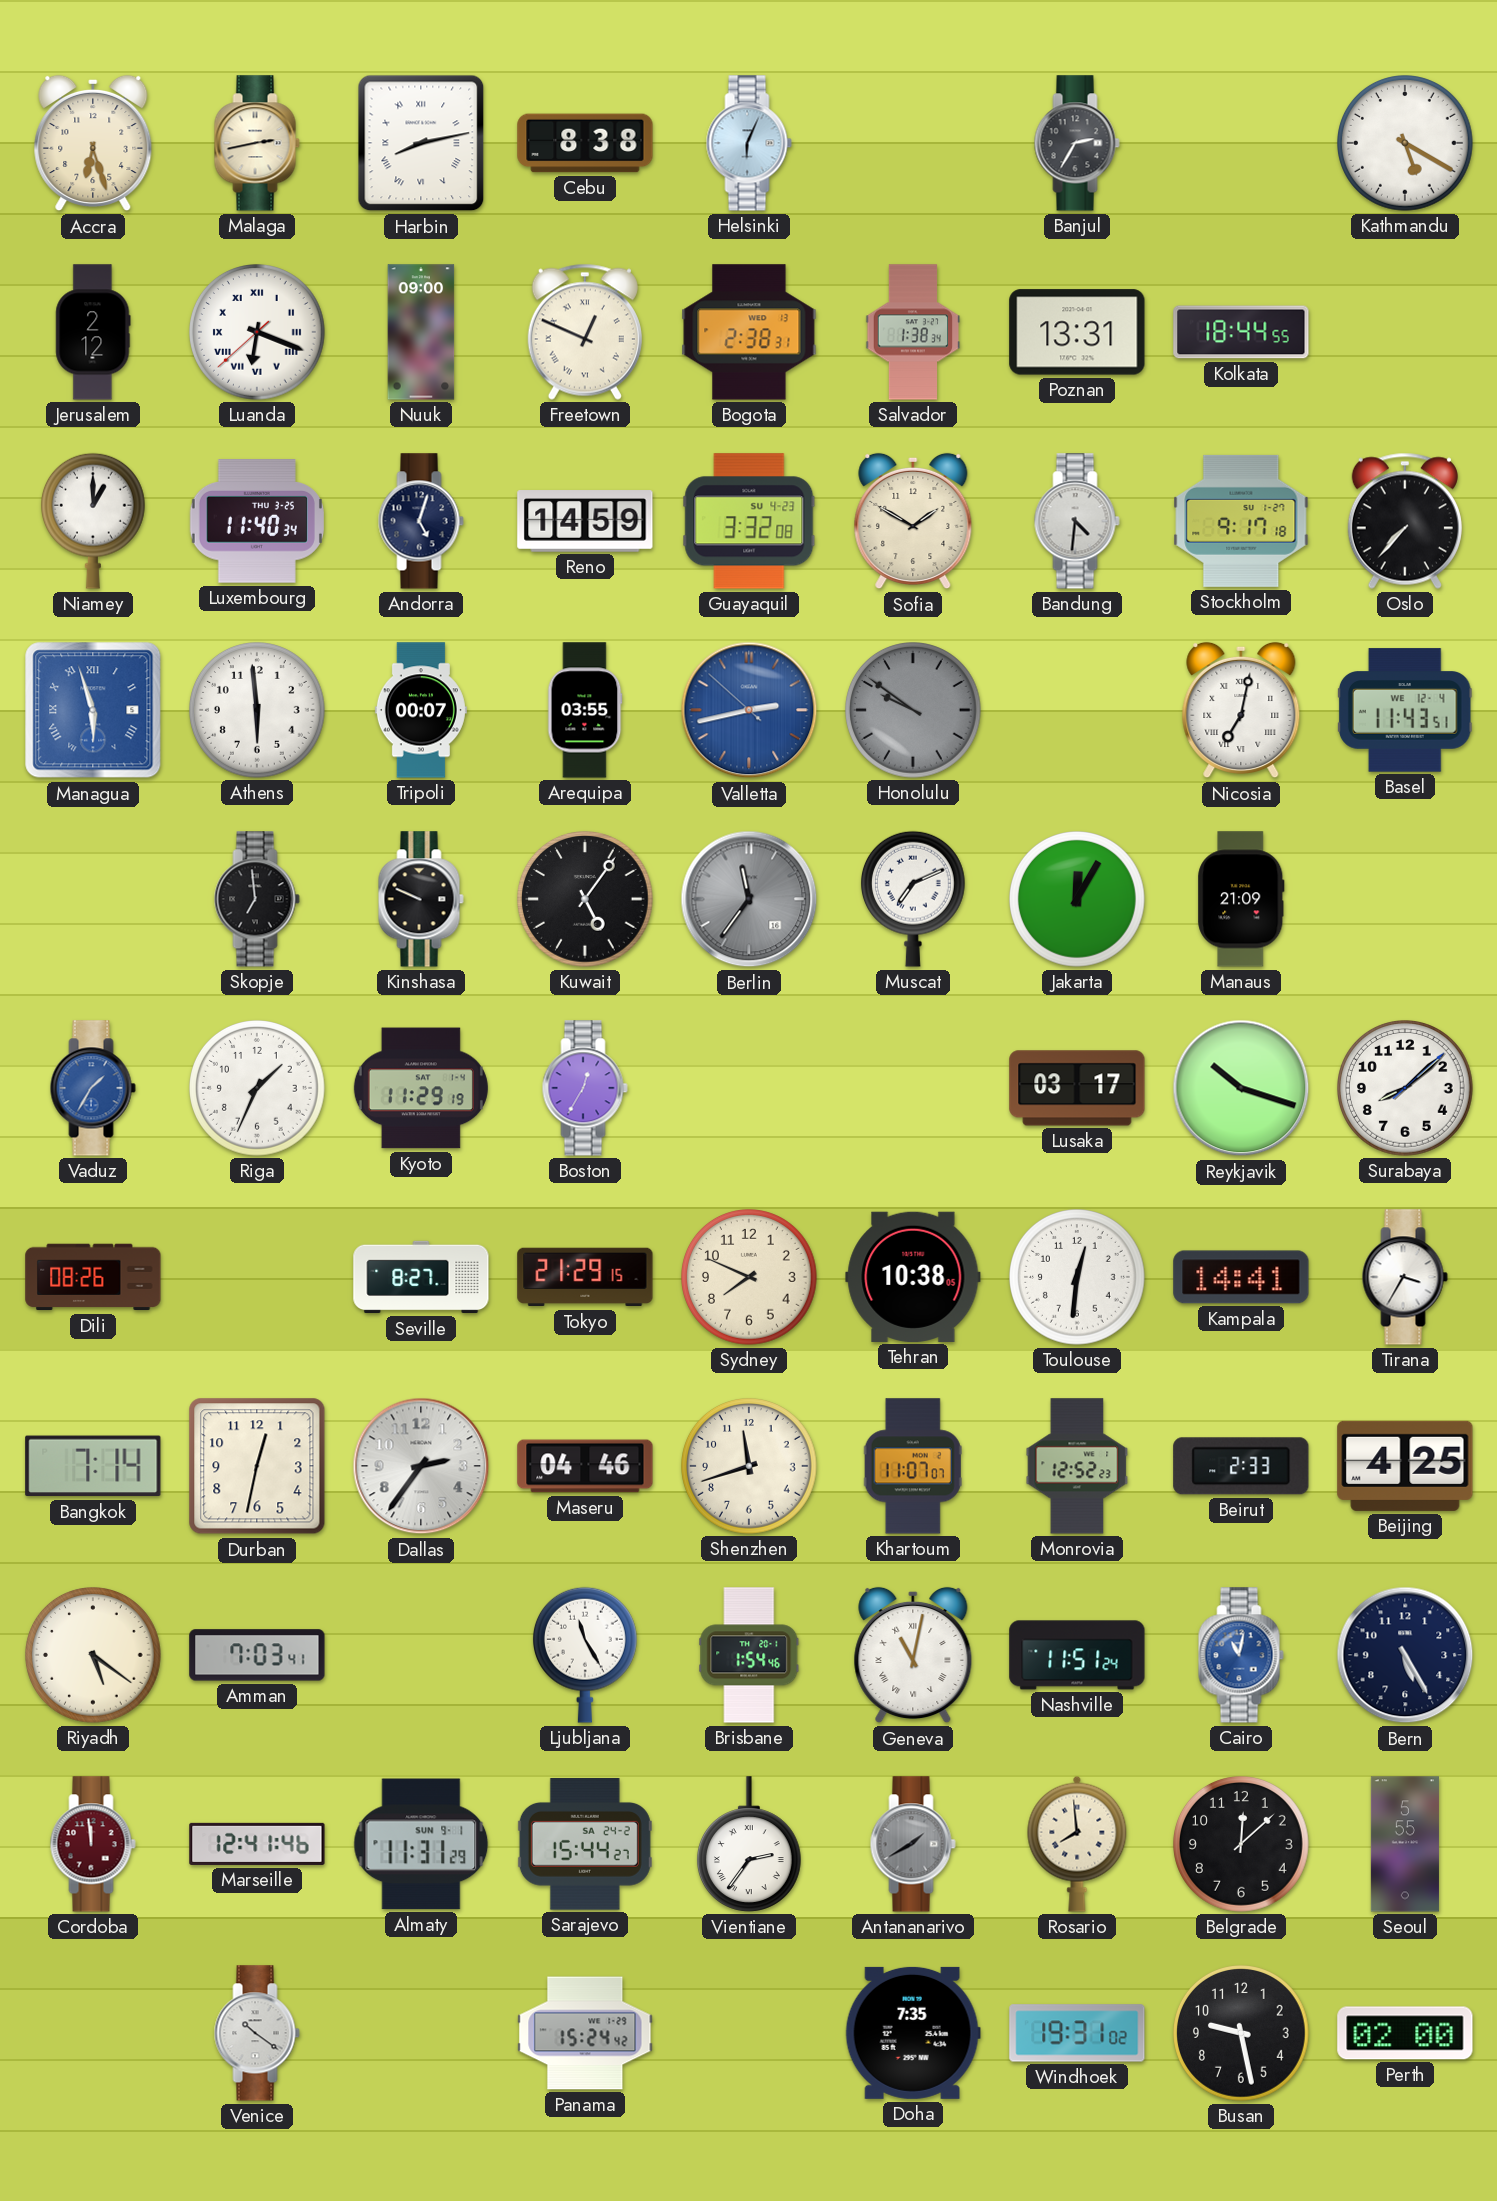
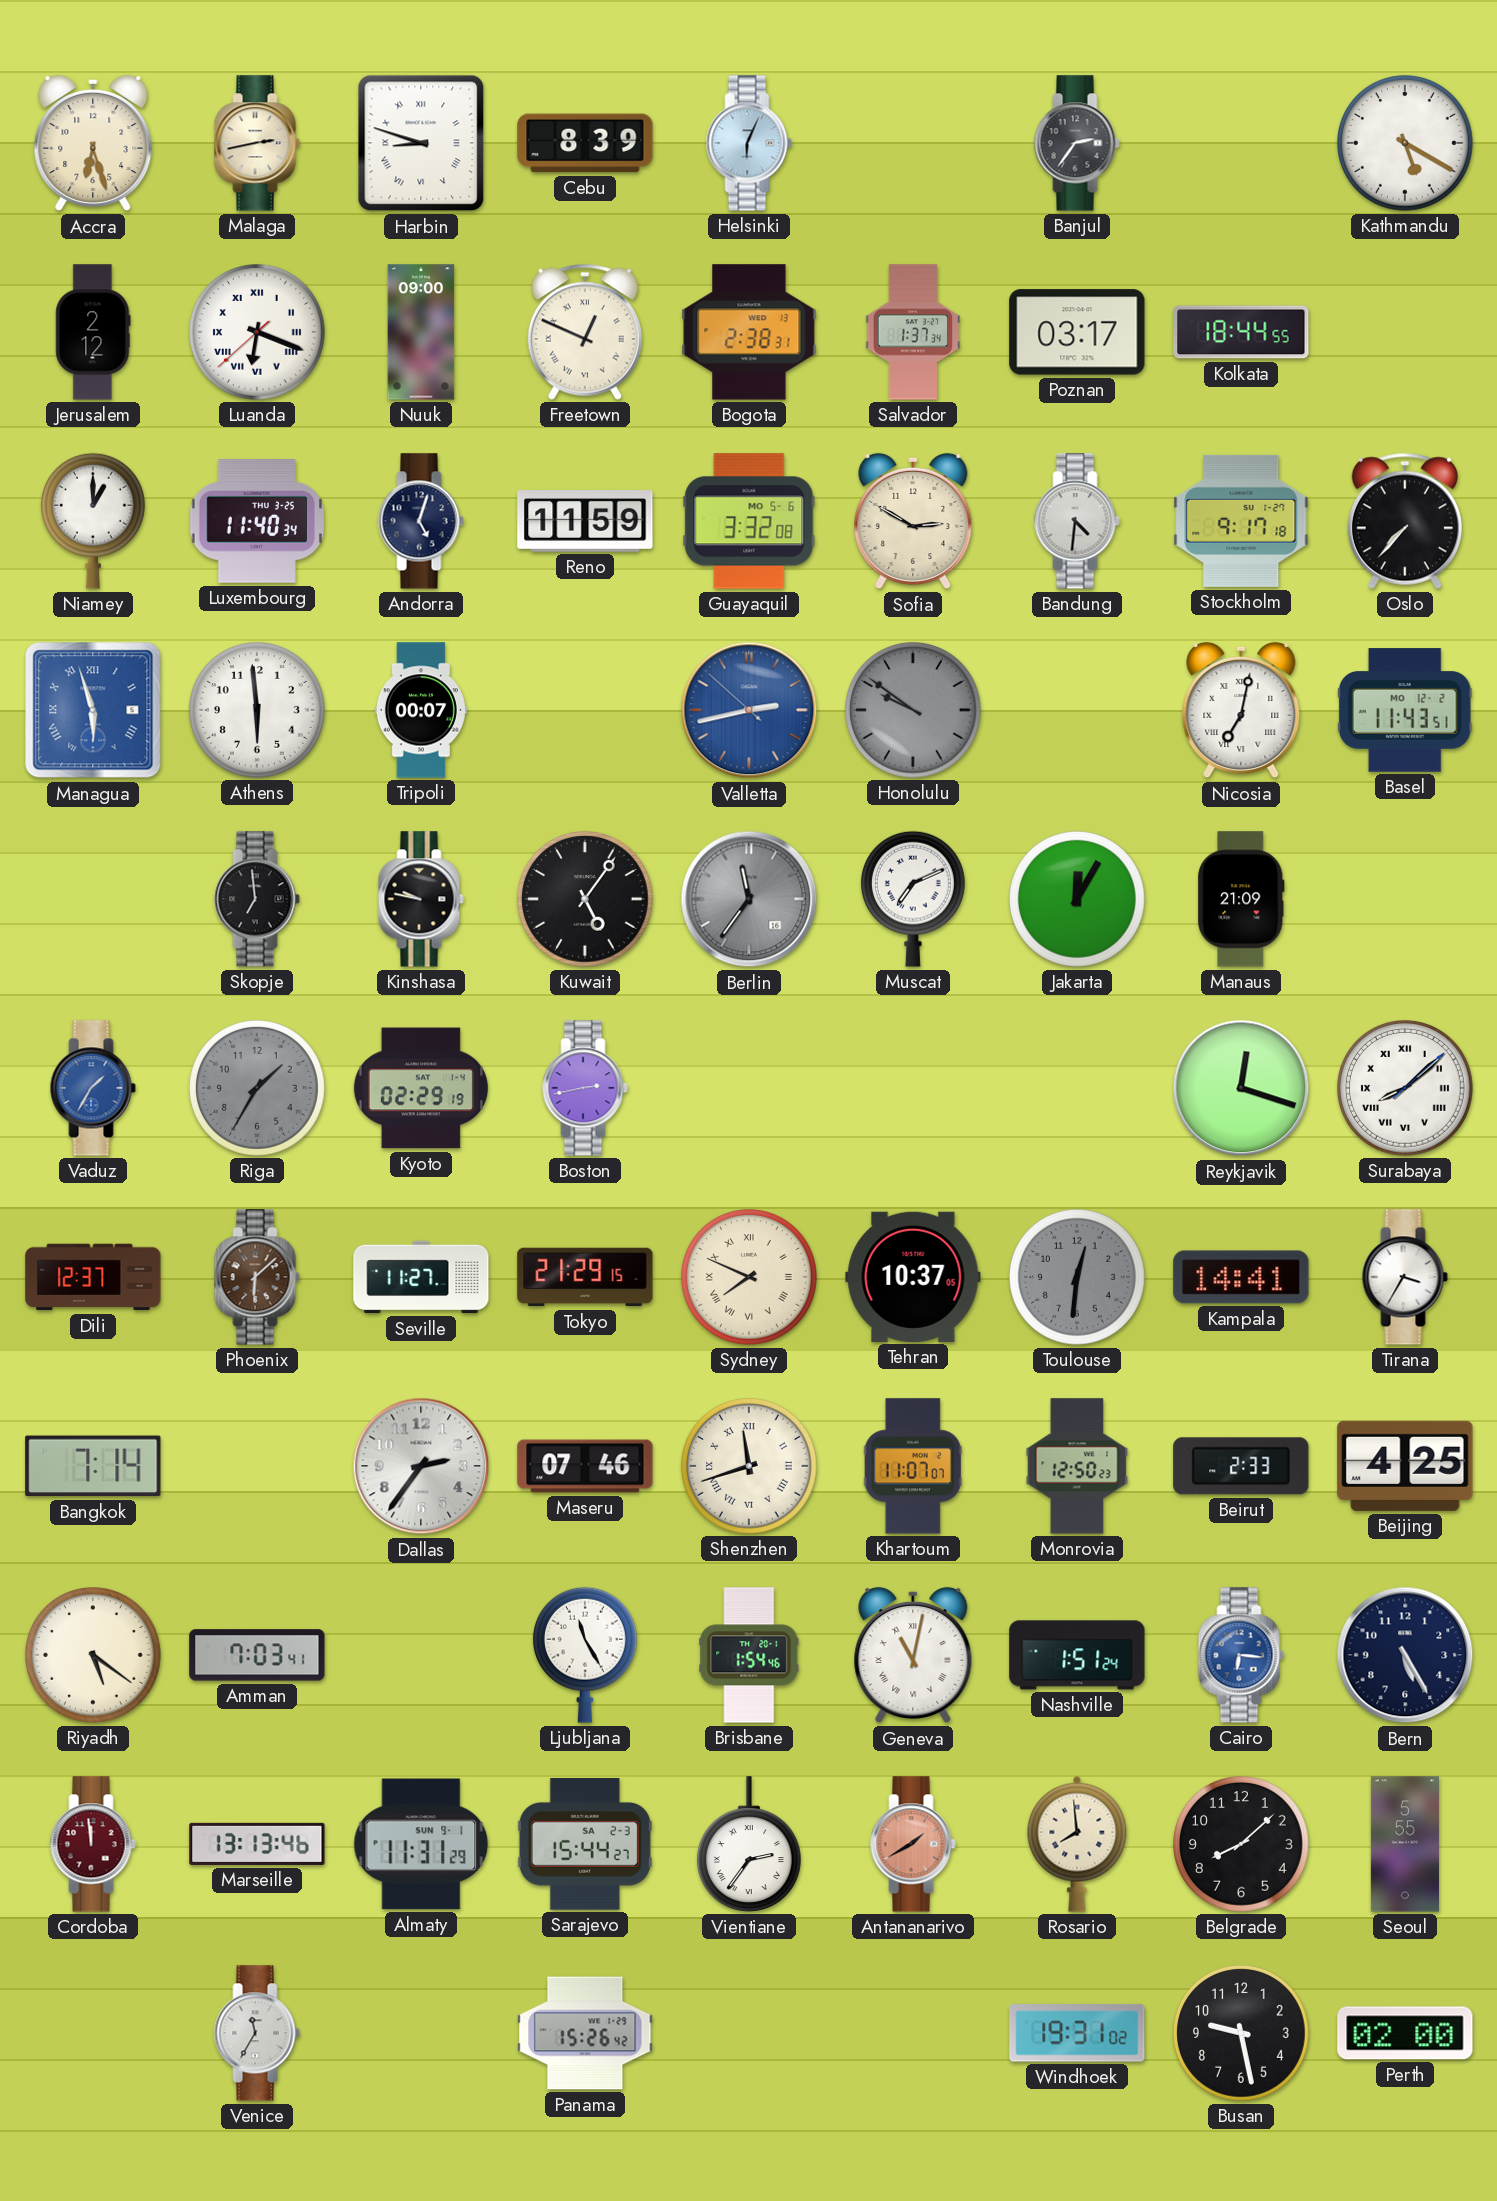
Harbin: 8:13 -> 8:48
Cebu: 8:38 -> 8:39
Banjul: 2:35 -> 2:36
Salvador: 1:38 -> 1:37
Poznan: 13:31 -> 03:17
Reno: 14:59 -> 11:59
Guayaquil date: SU 4-23 -> MO 5-6
Sofia: 1:50 -> 2:50
Arequipa: 03:55 -> none
Basel date: WE 12-4 -> MO 12-2
Kinshasa: 9:49 -> 9:47
Riga: 1:34 -> 1:35
Riga dial: white -> grey
Kyoto: 11:29 -> 02:29
Boston: 12:35 -> 2:43
Lusaka: 03:17 -> none
Reykjavik: 10:18 -> 12:18
Surabaya numerals: Arabic -> Roman
Dili: 08:26 -> 12:37
Phoenix: none -> 6:08
Seville: 8:27 -> 11:27
Sydney numerals: Arabic -> Roman
Tehran: 10:38 -> 10:37
Toulouse dial: white -> grey
Durban: 12:32 -> none
Maseru: 04:46 -> 07:46
Shenzhen numerals: Arabic -> Roman
Monrovia: 12:52 -> 12:50
Nashville: 11:51 -> 1:51
Cairo: 11:02 -> 6:16
Marseille: 12:41 -> 13:13
Sarajevo date: SA 24-2 -> SA 2-3
Antananarivo dial: grey -> salmon
Belgrade: 12:08 -> 8:08
Venice: 10:21 -> 11:35
Panama: 15:24 -> 15:26
Doha: 7:35 -> none
